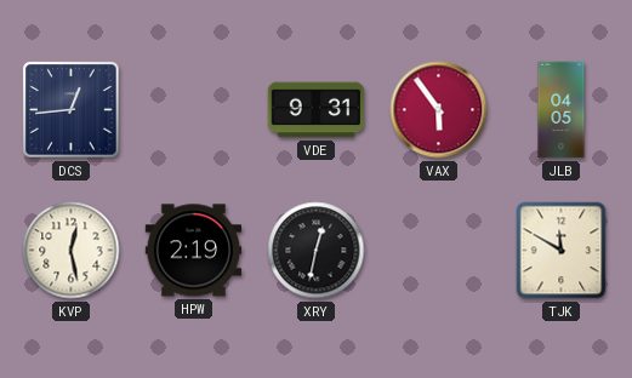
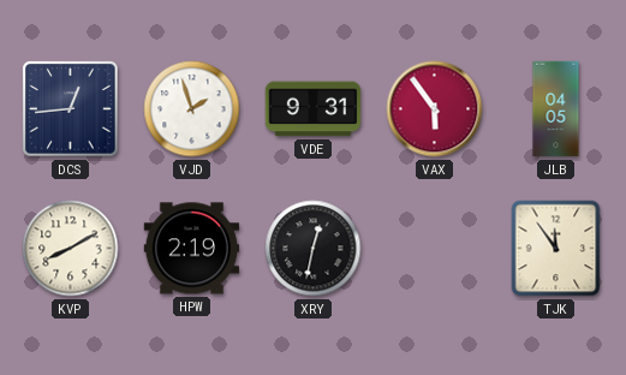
VJD: none -> 1:57
KVP: 12:28 -> 8:10
TJK: 11:50 -> 11:54
